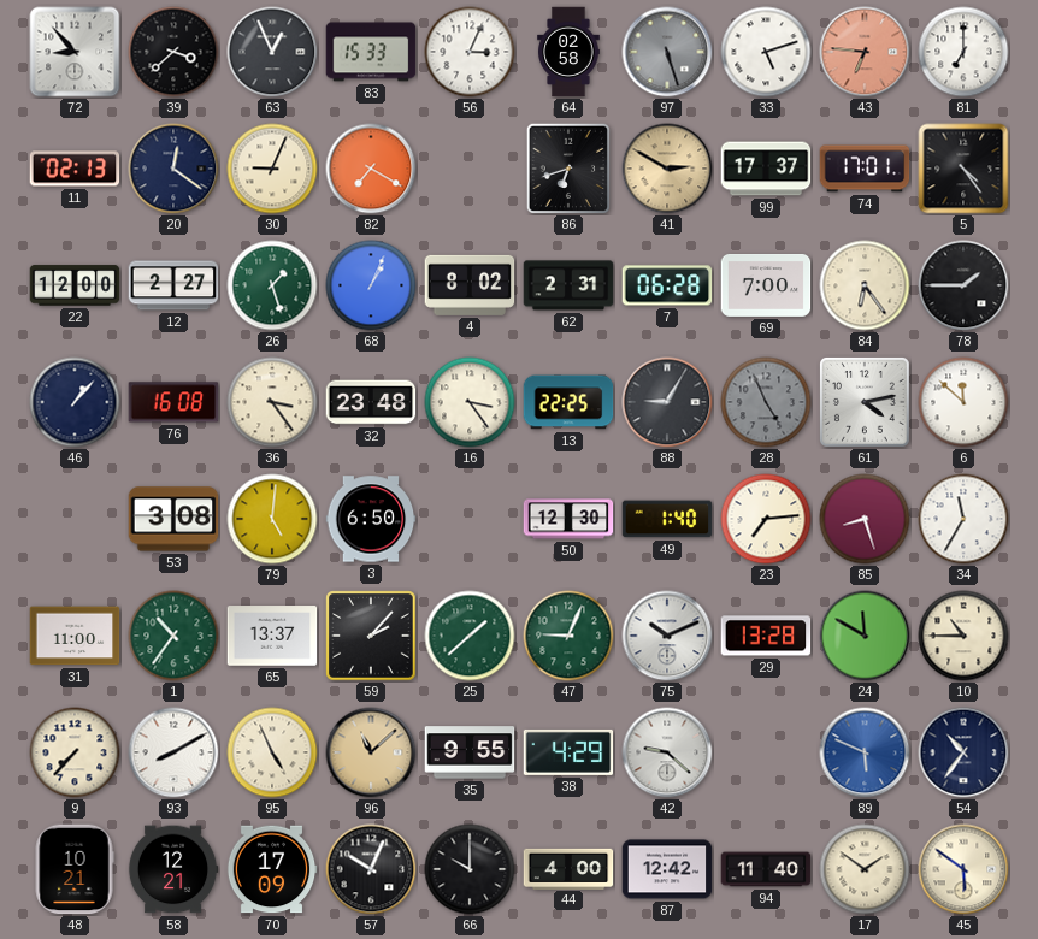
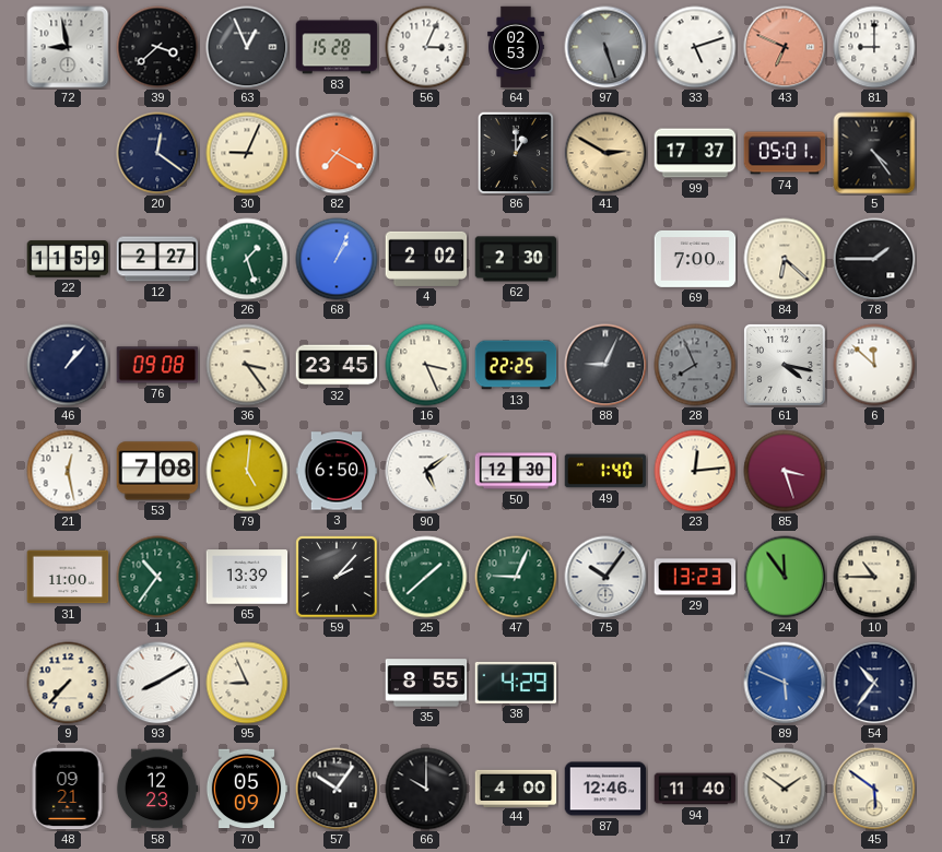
72: 8:53 -> 8:58
83: 15:33 -> 15:28
64: 02:58 -> 02:53
43: 6:46 -> 6:49
81: 7:00 -> 9:00
11: 02:13 -> none
86: 6:42 -> 1:00
74: 17:01 -> 05:01
22: 12:00 -> 11:59
4: 8:02 -> 2:02
62: 2:31 -> 2:30
7: 06:28 -> none
84: 6:24 -> 6:22
76: 16:08 -> 09:08
32: 23:48 -> 23:45
16: 3:24 -> 3:26
88: 9:05 -> 9:04
28: 4:56 -> 7:56
61: 4:13 -> 4:17
21: none -> 12:28
53: 3:08 -> 7:08
90: none -> 5:09
23: 7:14 -> 12:14
85: 8:27 -> 3:27
34: 11:35 -> none
65: 13:37 -> 13:39
75: 10:11 -> 10:06
29: 13:28 -> 13:23
24: 11:50 -> 11:54
95: 4:56 -> 8:56
96: 11:08 -> none
35: 9:55 -> 8:55
42: 9:22 -> none
48: 10:21 -> 09:21
58: 12:21 -> 12:23
70: 17:09 -> 05:09
57: 10:04 -> 10:06
87: 12:42 -> 12:46
